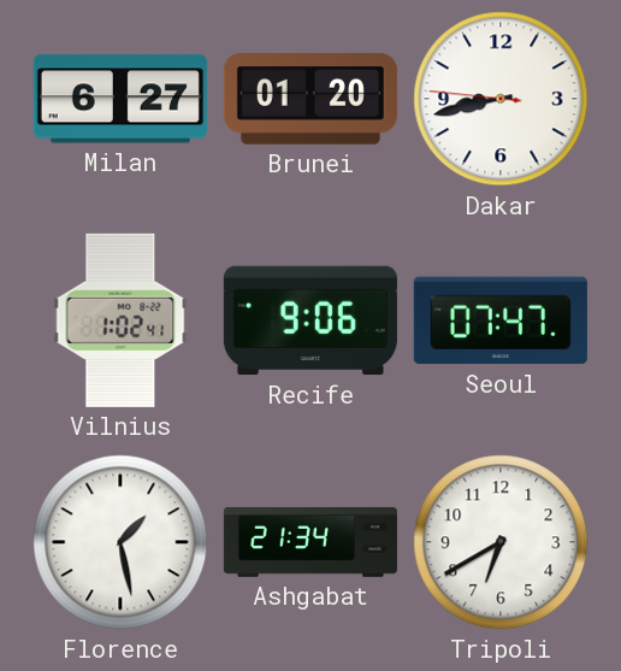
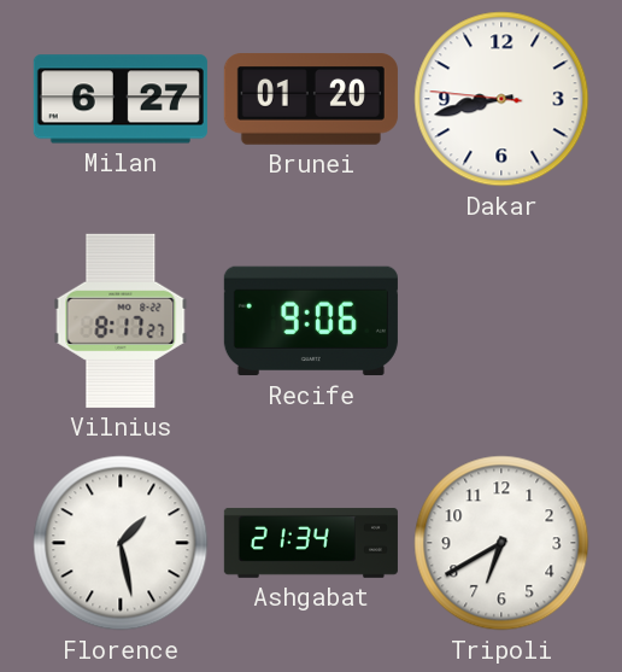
Vilnius: 1:02 -> 8:17
Seoul: 07:47 -> none
